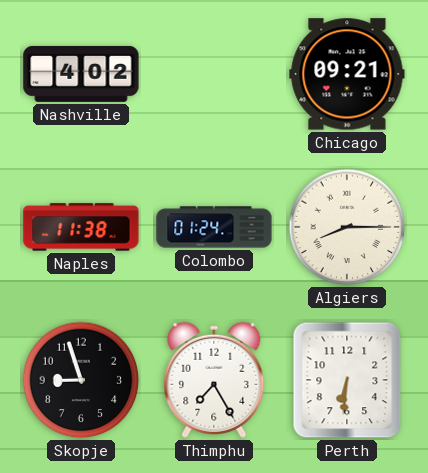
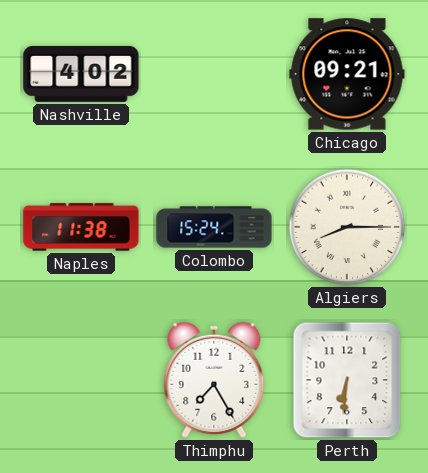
Colombo: 01:24 -> 15:24
Skopje: 8:57 -> none
